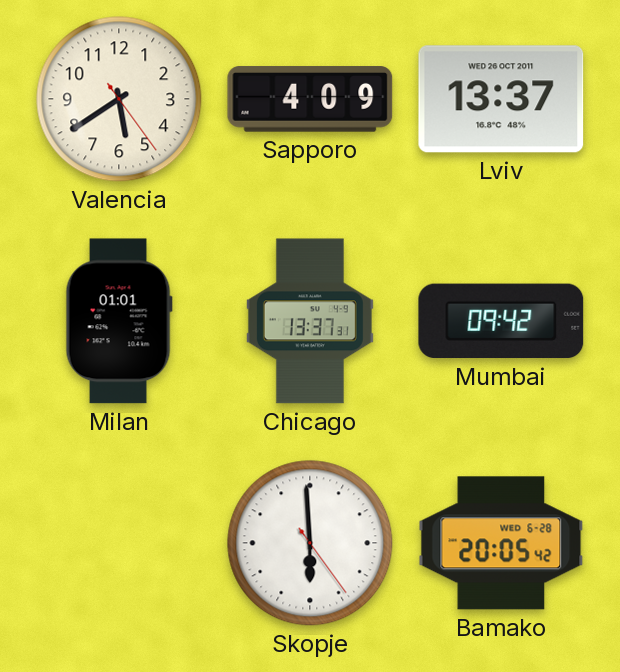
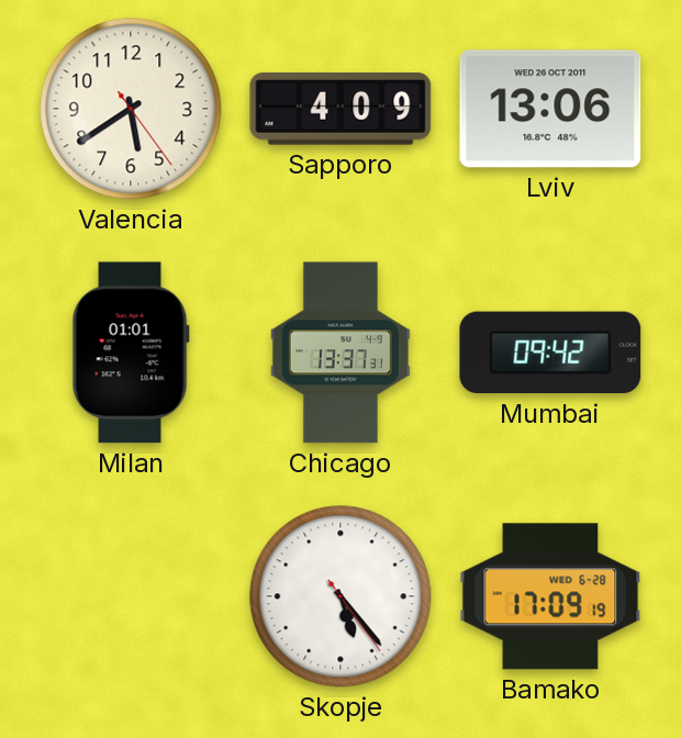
Lviv: 13:37 -> 13:06
Skopje: 5:59 -> 5:23
Bamako: 20:05 -> 17:09
